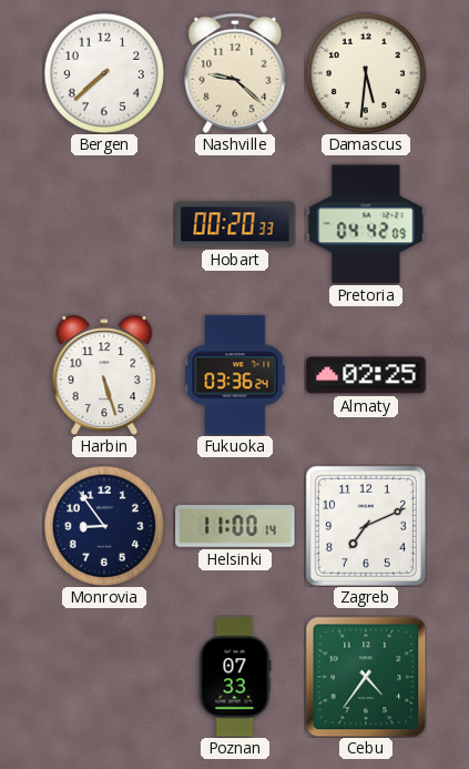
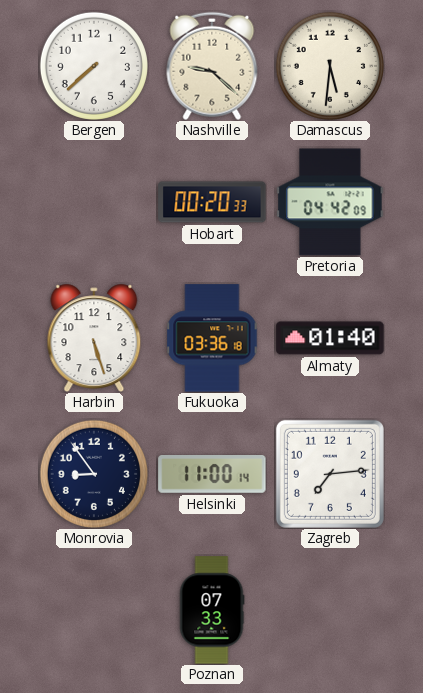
Fukuoka: 03:36:24 -> 03:36:18
Almaty: 02:25 -> 01:40
Zagreb: 7:11 -> 7:14
Cebu: 4:36 -> none
